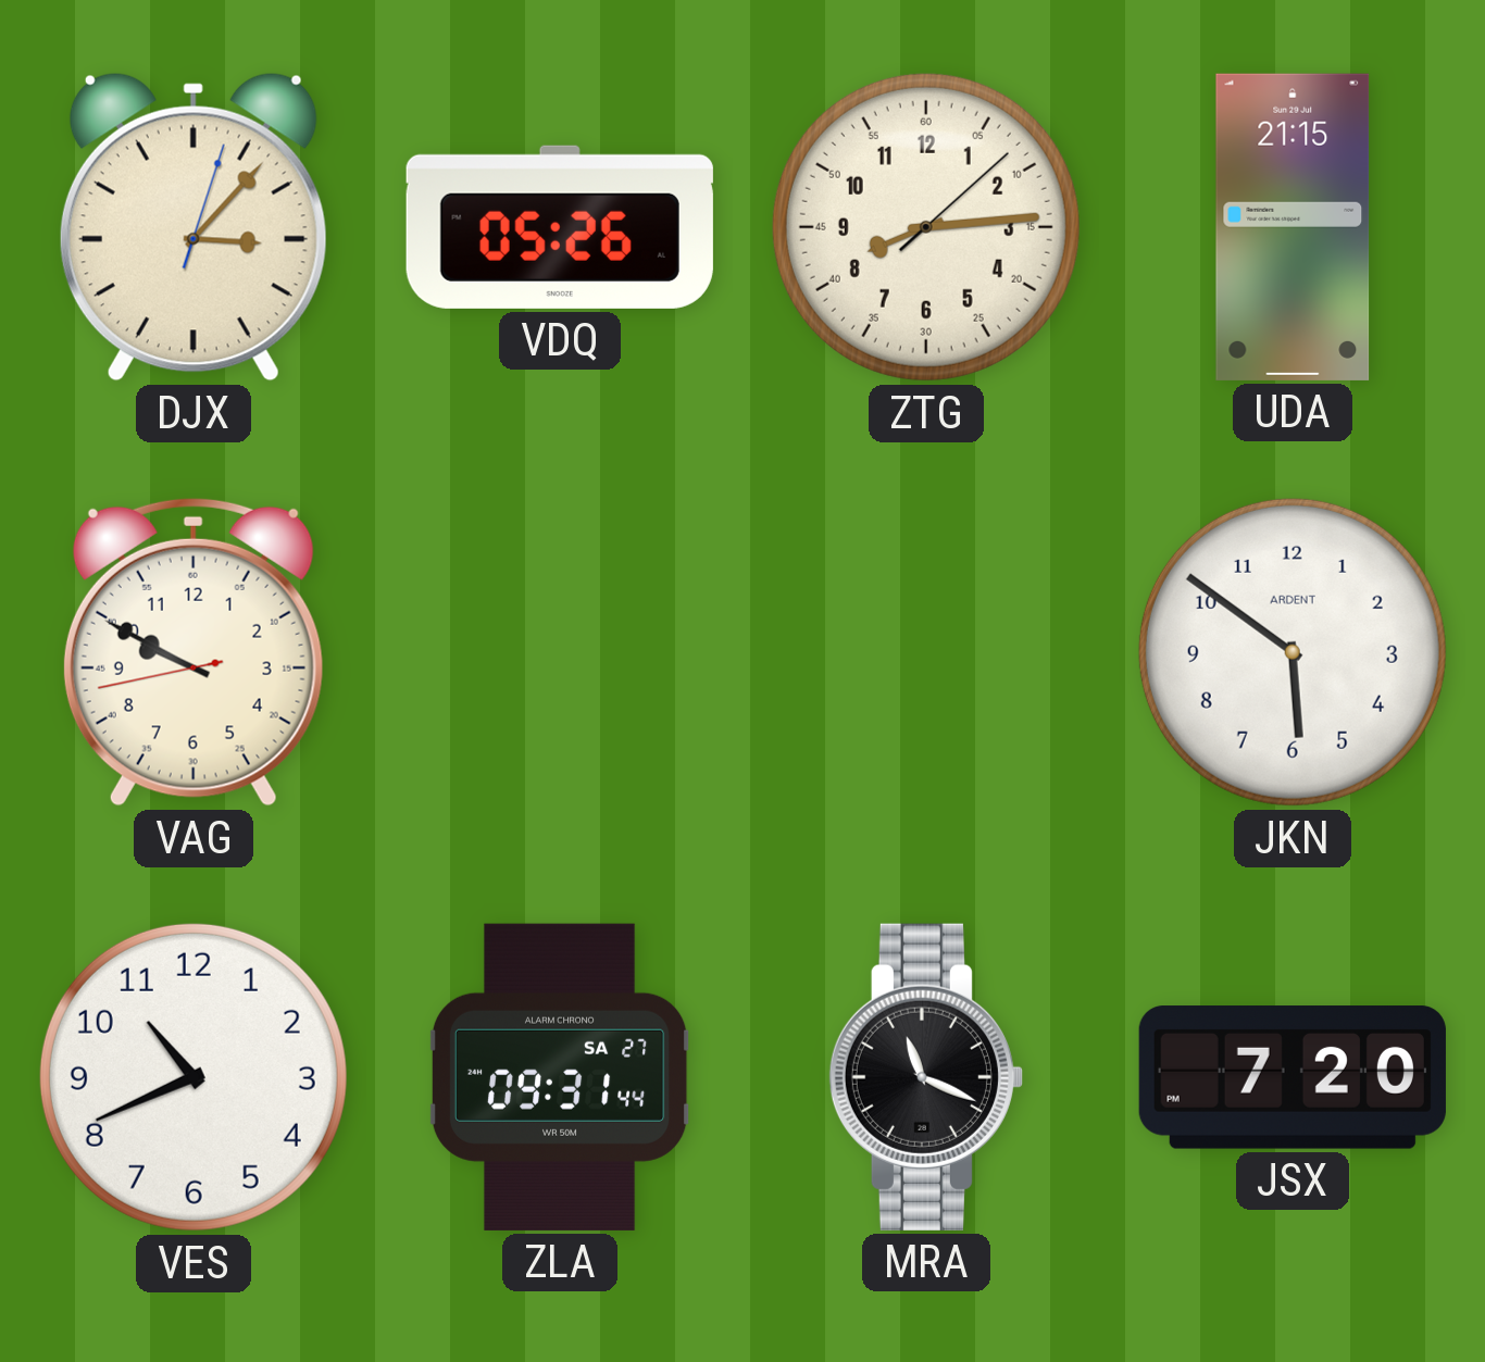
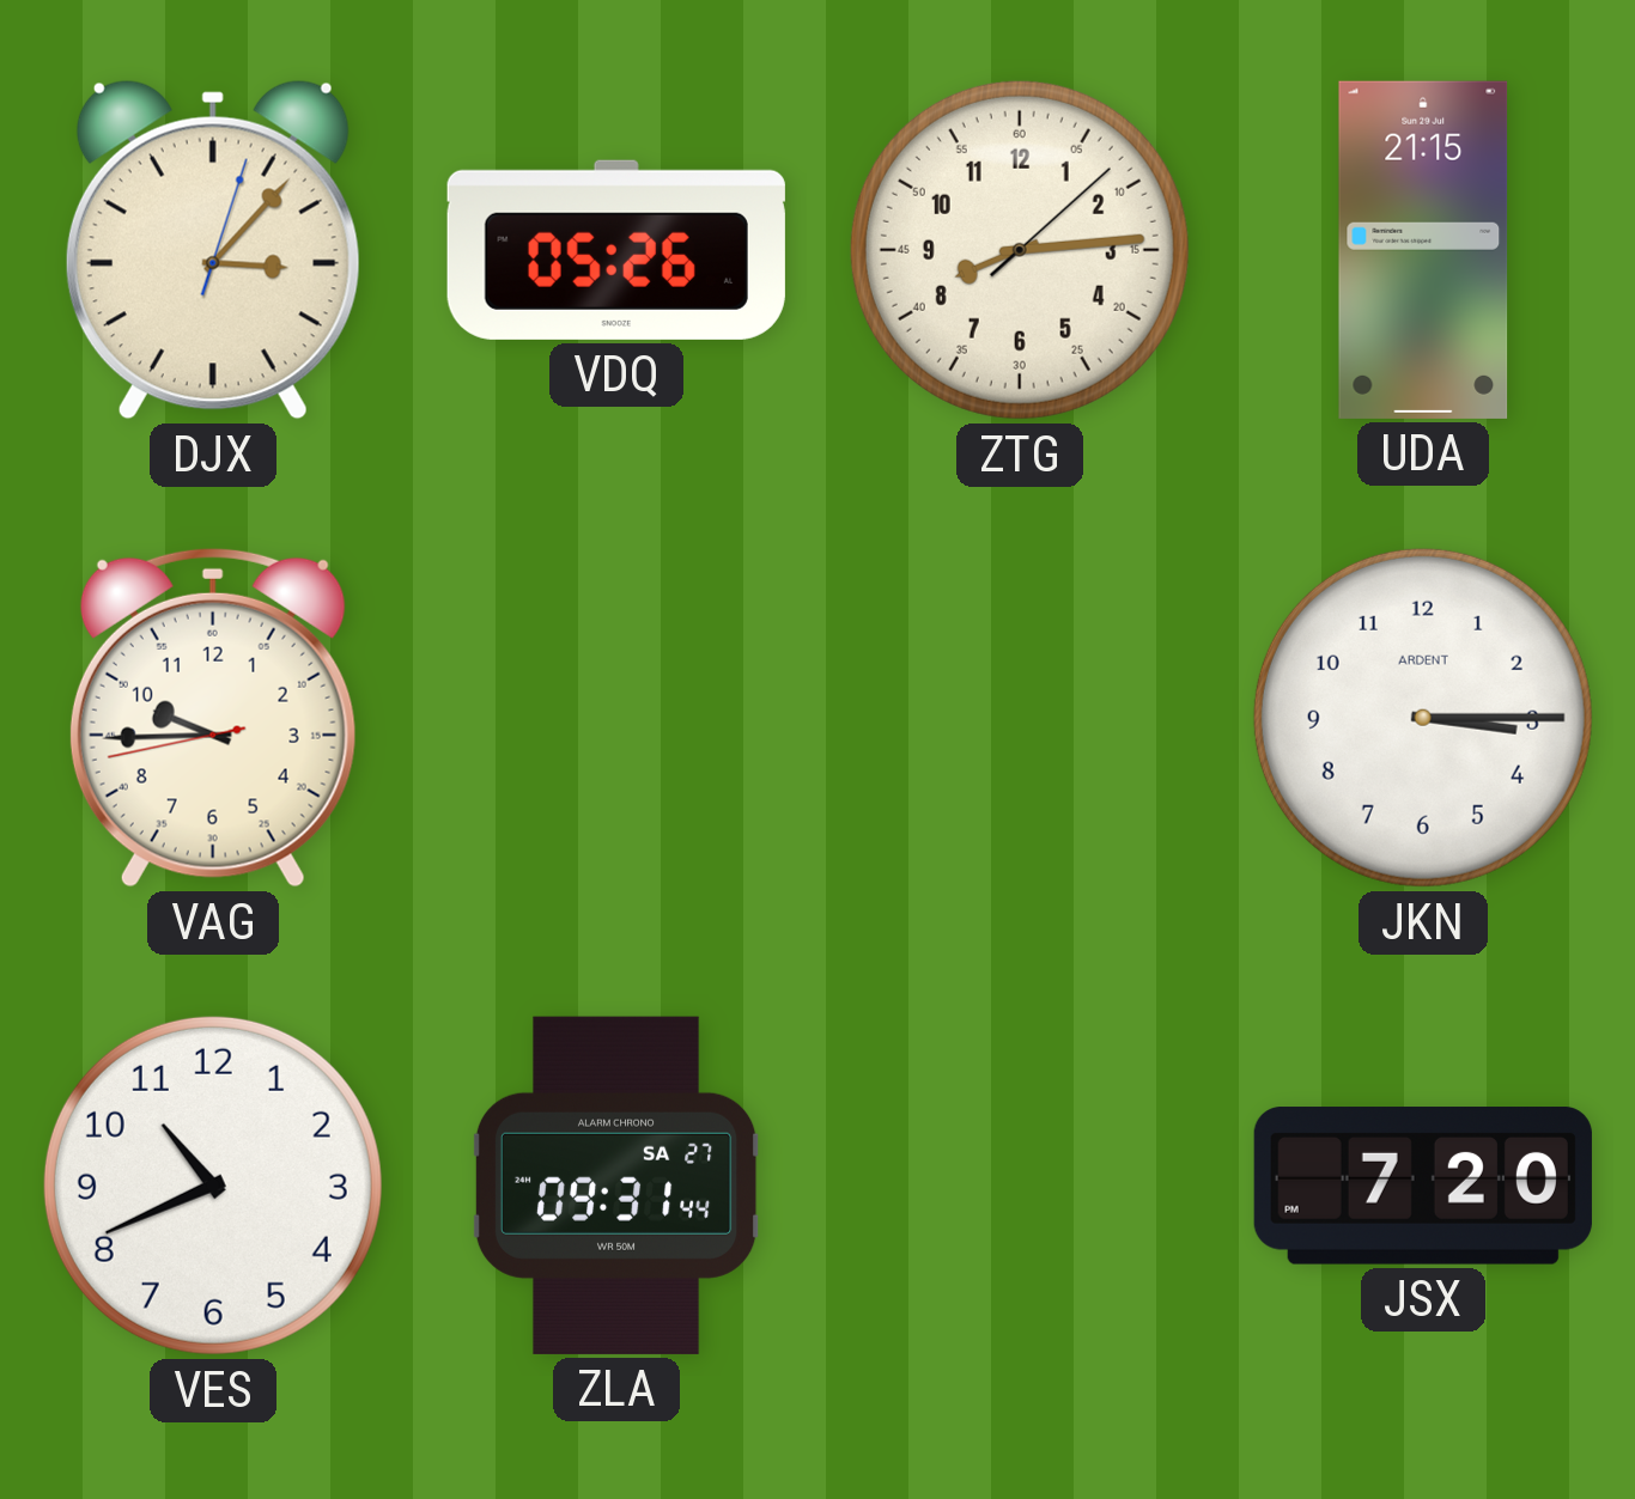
VAG: 9:49 -> 9:44
JKN: 5:51 -> 3:15
MRA: 11:19 -> none
